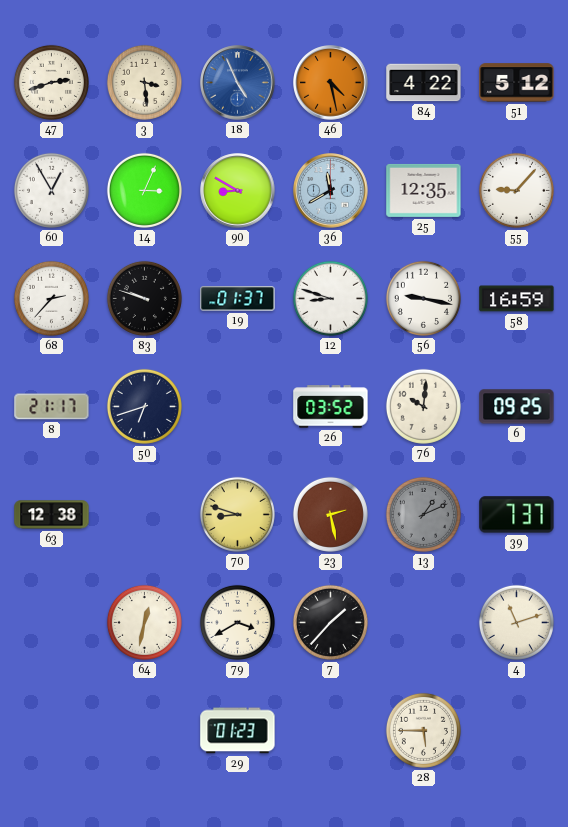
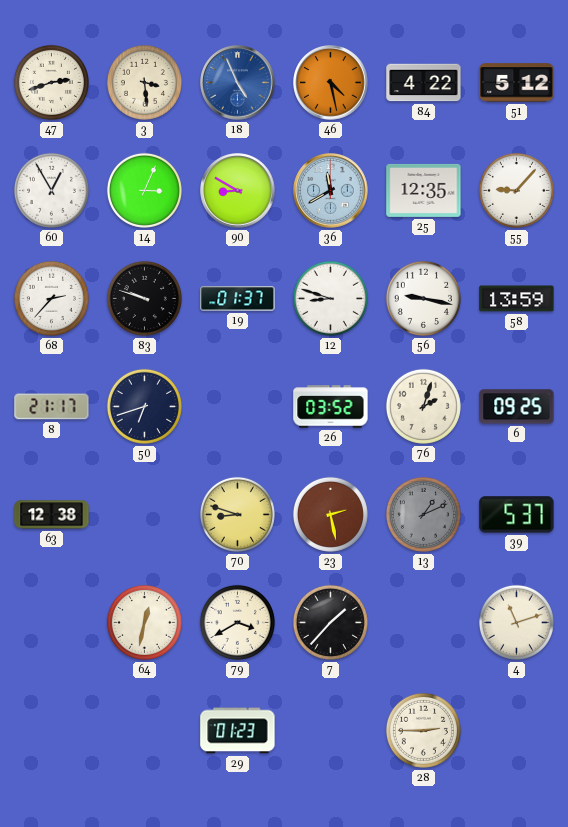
58: 16:59 -> 13:59
76: 10:01 -> 2:03
39: 7:37 -> 5:37
28: 5:45 -> 2:45
